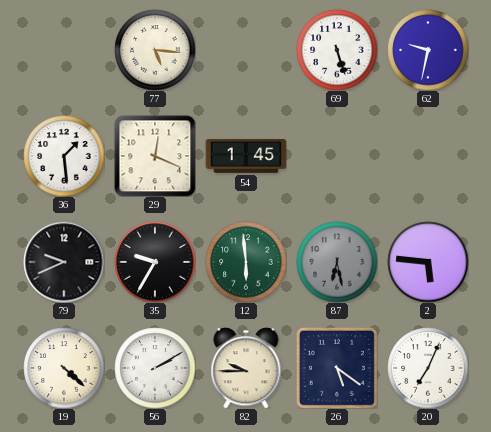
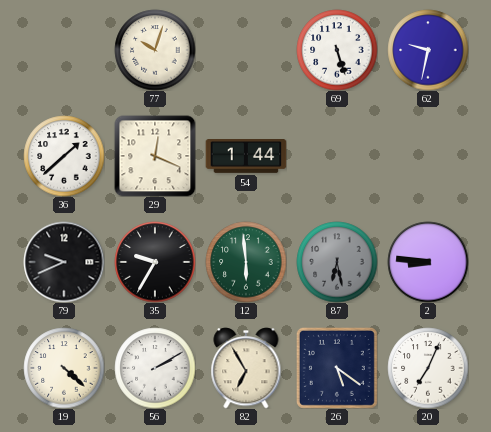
77: 5:16 -> 10:03
36: 1:29 -> 1:38
54: 1:45 -> 1:44
2: 5:46 -> 8:46
82: 9:45 -> 6:55
